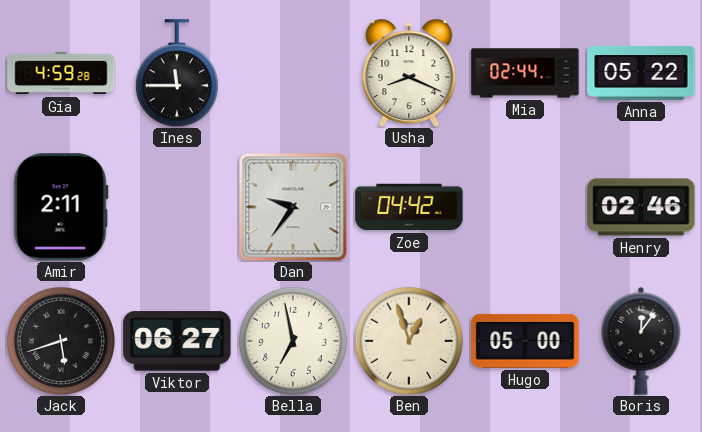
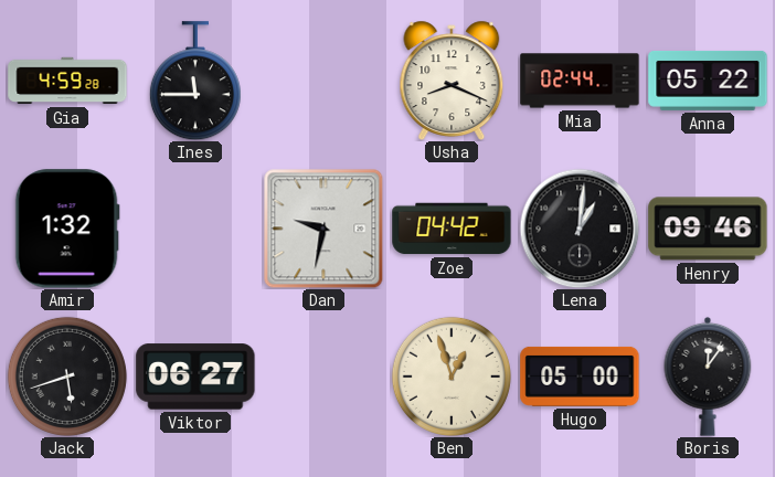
Amir: 2:11 -> 1:32
Dan: 9:36 -> 9:32
Lena: none -> 1:01
Henry: 02:46 -> 09:46
Bella: 6:58 -> none
